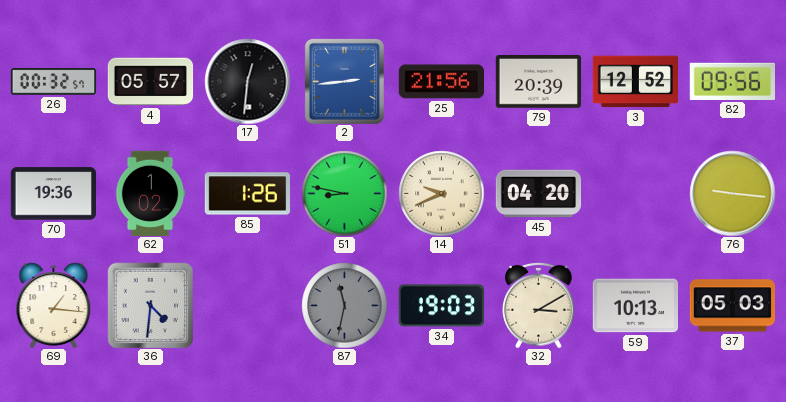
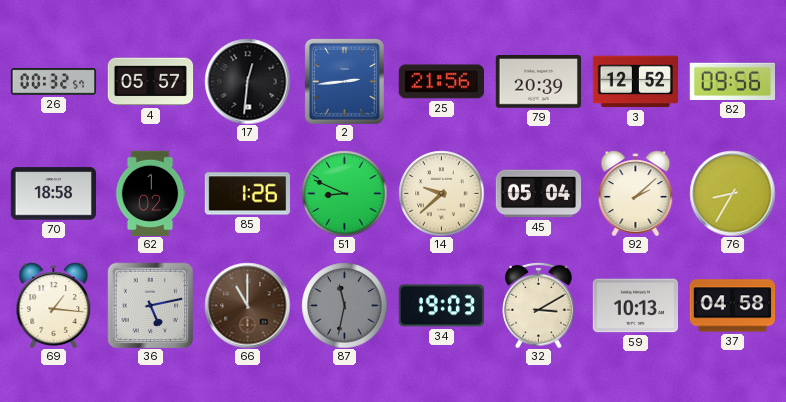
70: 19:36 -> 18:58
51: 8:47 -> 8:49
14: 9:41 -> 9:38
45: 04:20 -> 05:04
92: none -> 2:08
76: 9:16 -> 8:35
36: 4:31 -> 5:13
66: none -> 11:00
37: 05:03 -> 04:58
